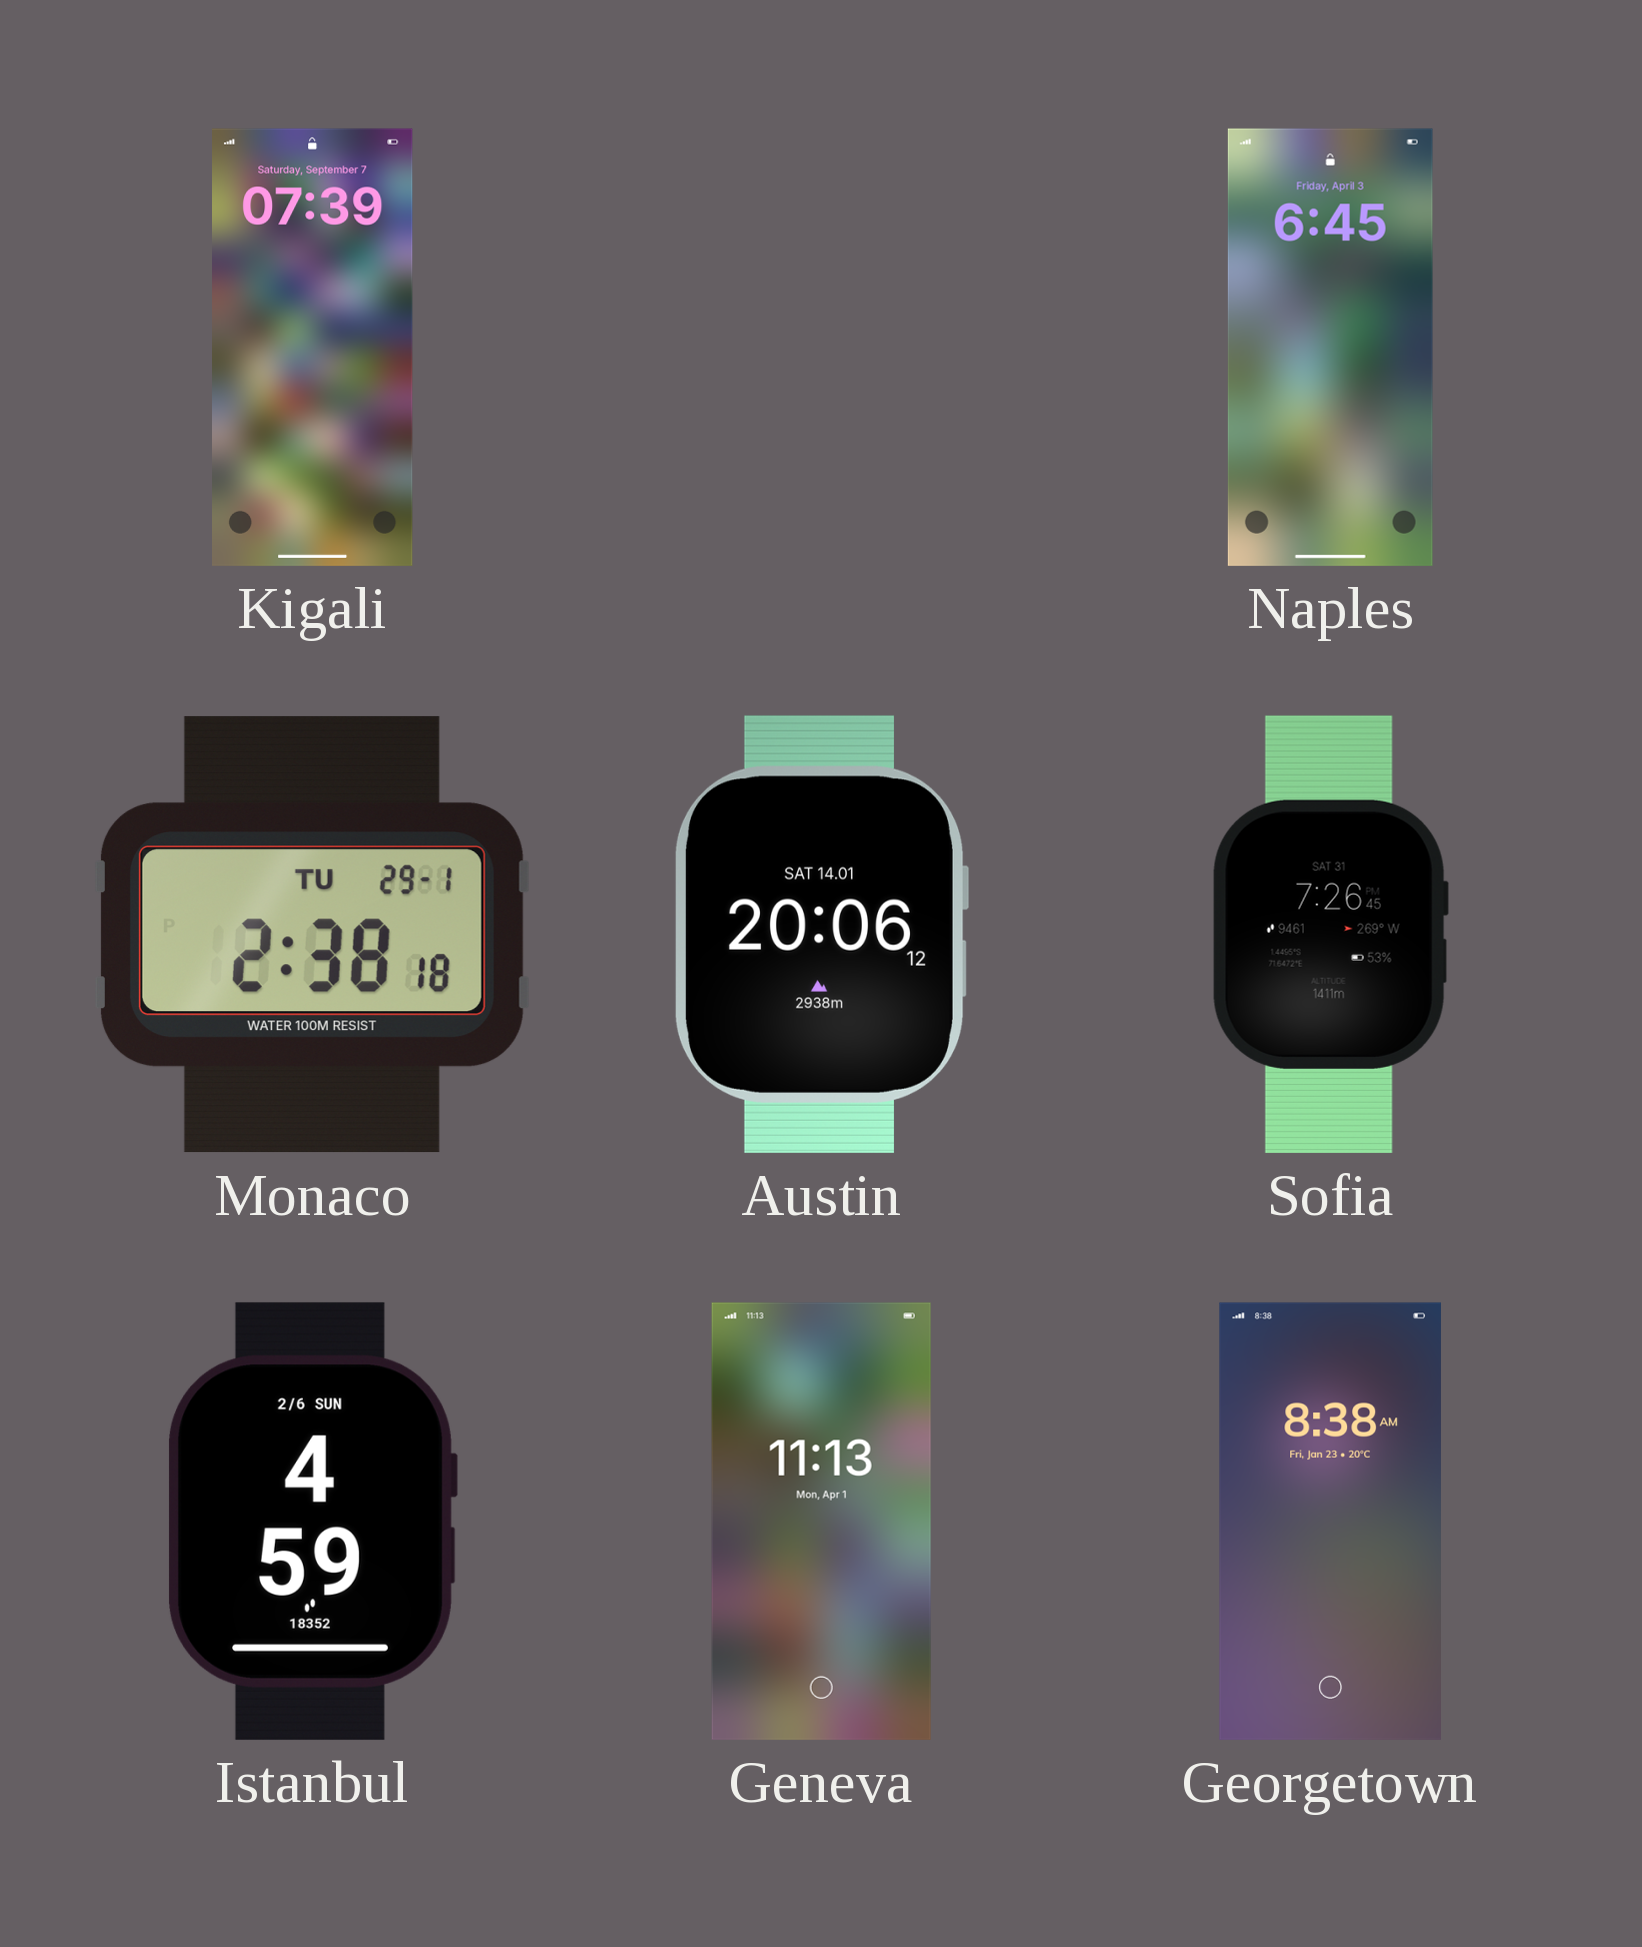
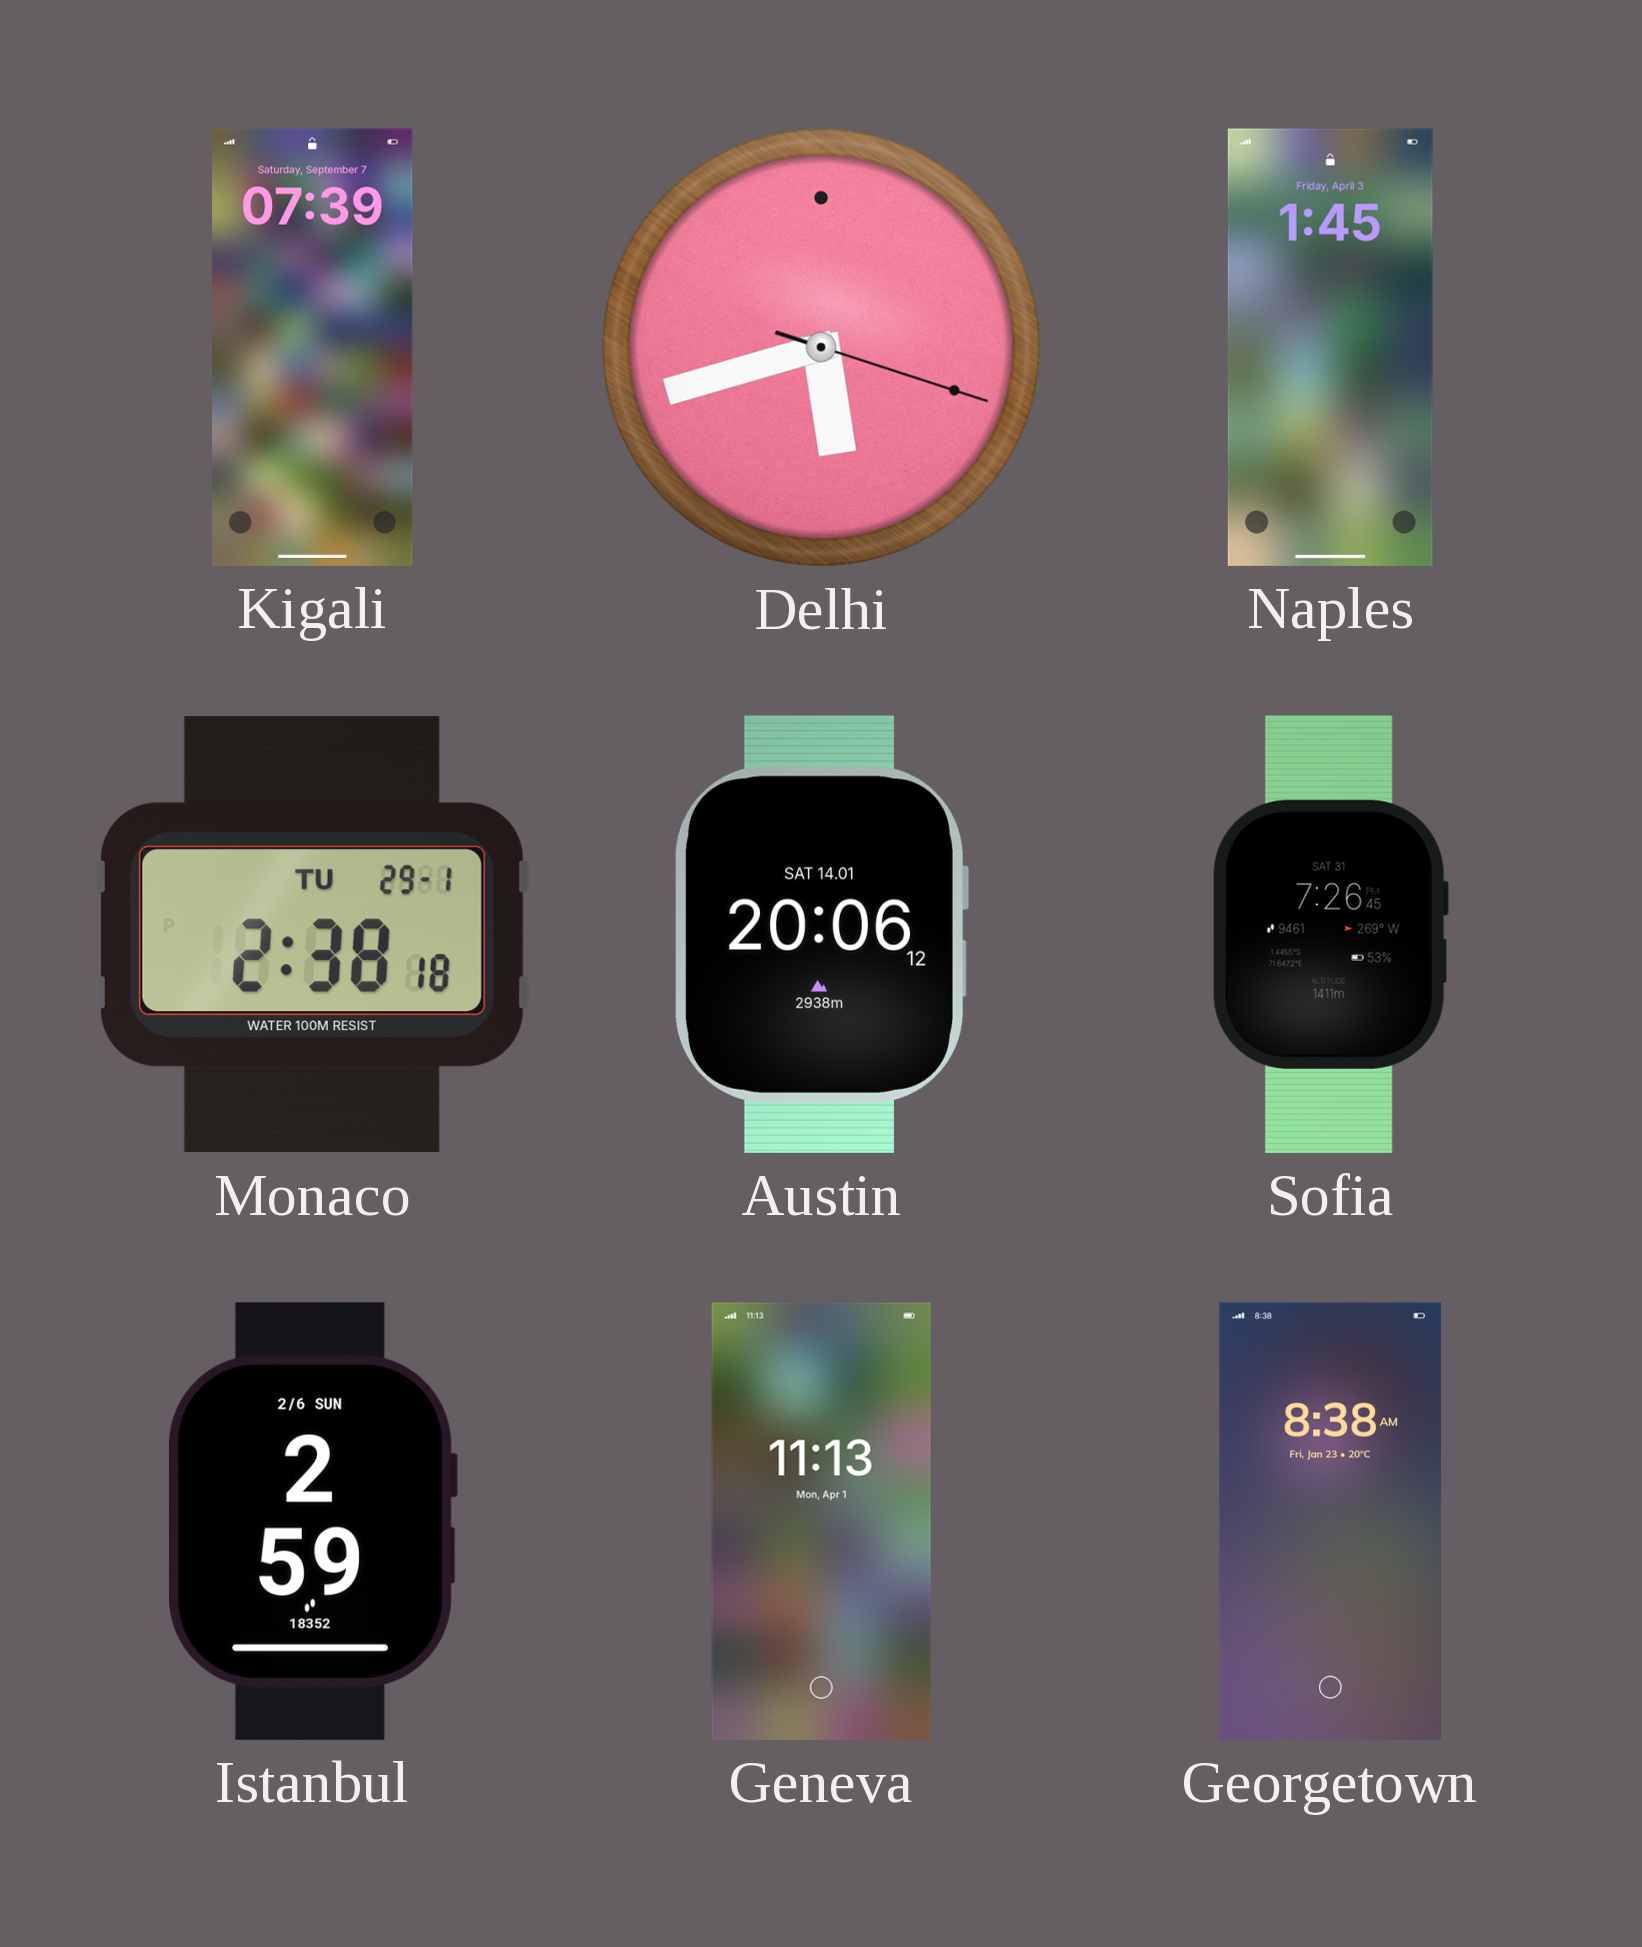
Delhi: none -> 5:42
Naples: 6:45 -> 1:45
Istanbul: 4:59 -> 2:59
